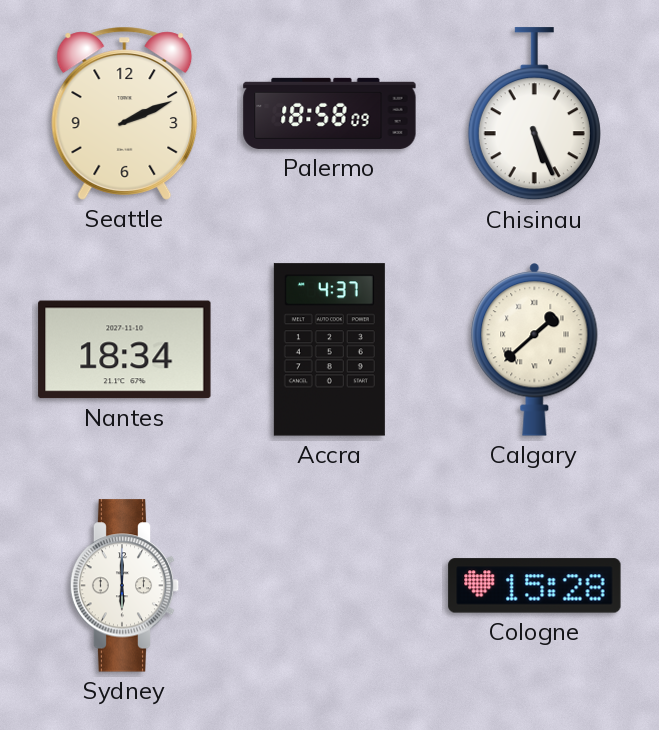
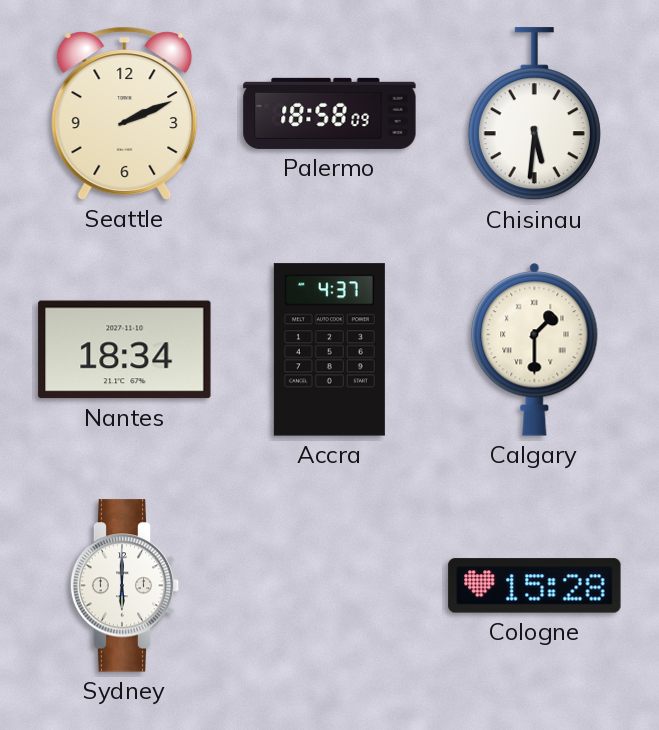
Chisinau: 5:26 -> 5:31
Calgary: 1:38 -> 1:30
